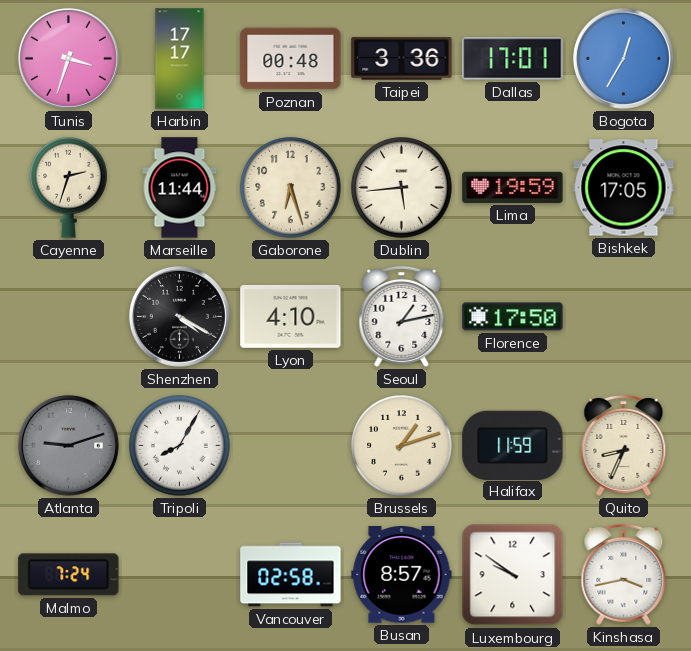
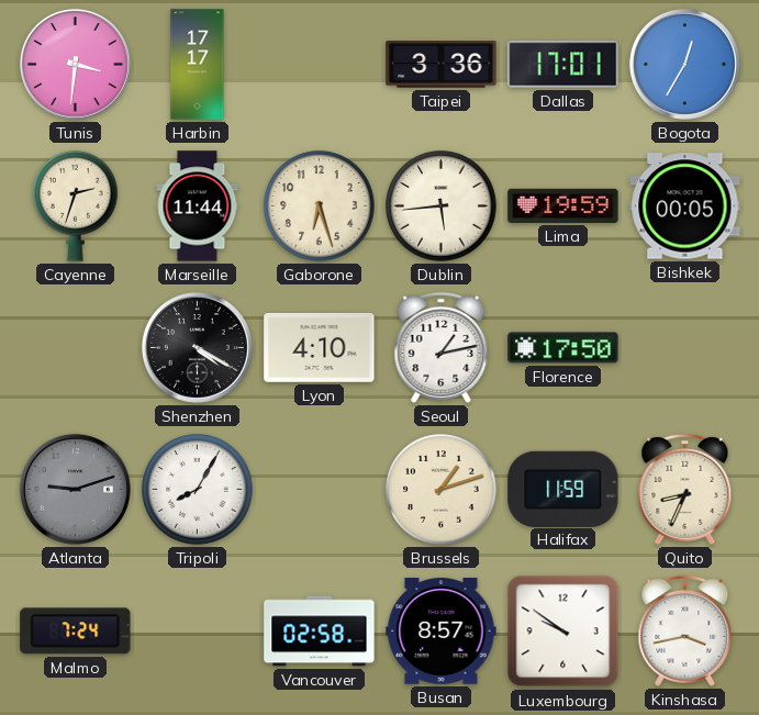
Tunis: 3:33 -> 3:31
Poznan: 00:48 -> none
Bishkek: 17:05 -> 00:05
